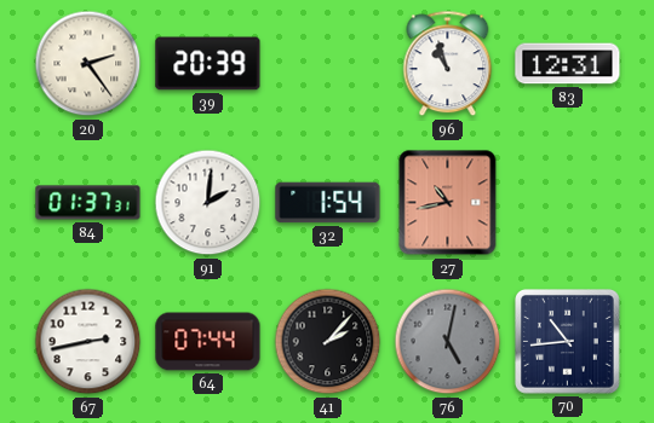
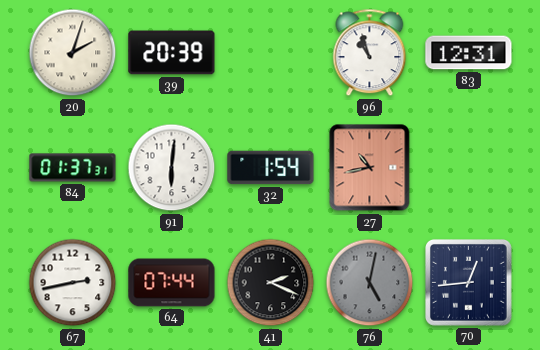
20: 2:24 -> 2:03
91: 2:01 -> 6:01
41: 2:07 -> 2:19
70: 10:44 -> 12:44
